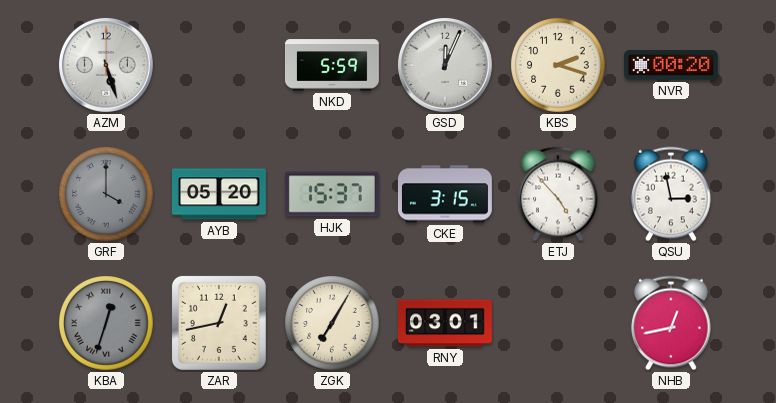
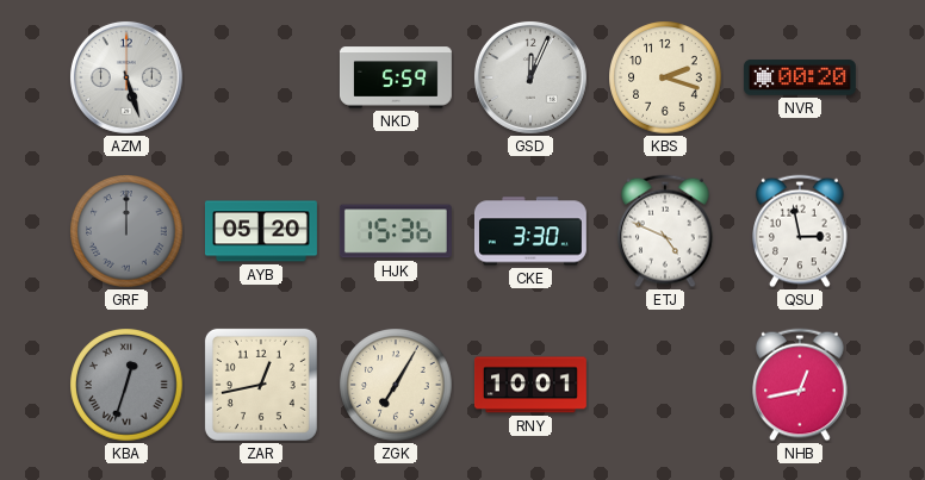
GRF: 4:00 -> 12:00
HJK: 15:37 -> 15:36
CKE: 3:15 -> 3:30
ETJ: 4:53 -> 4:49
RNY: 03:01 -> 10:01
